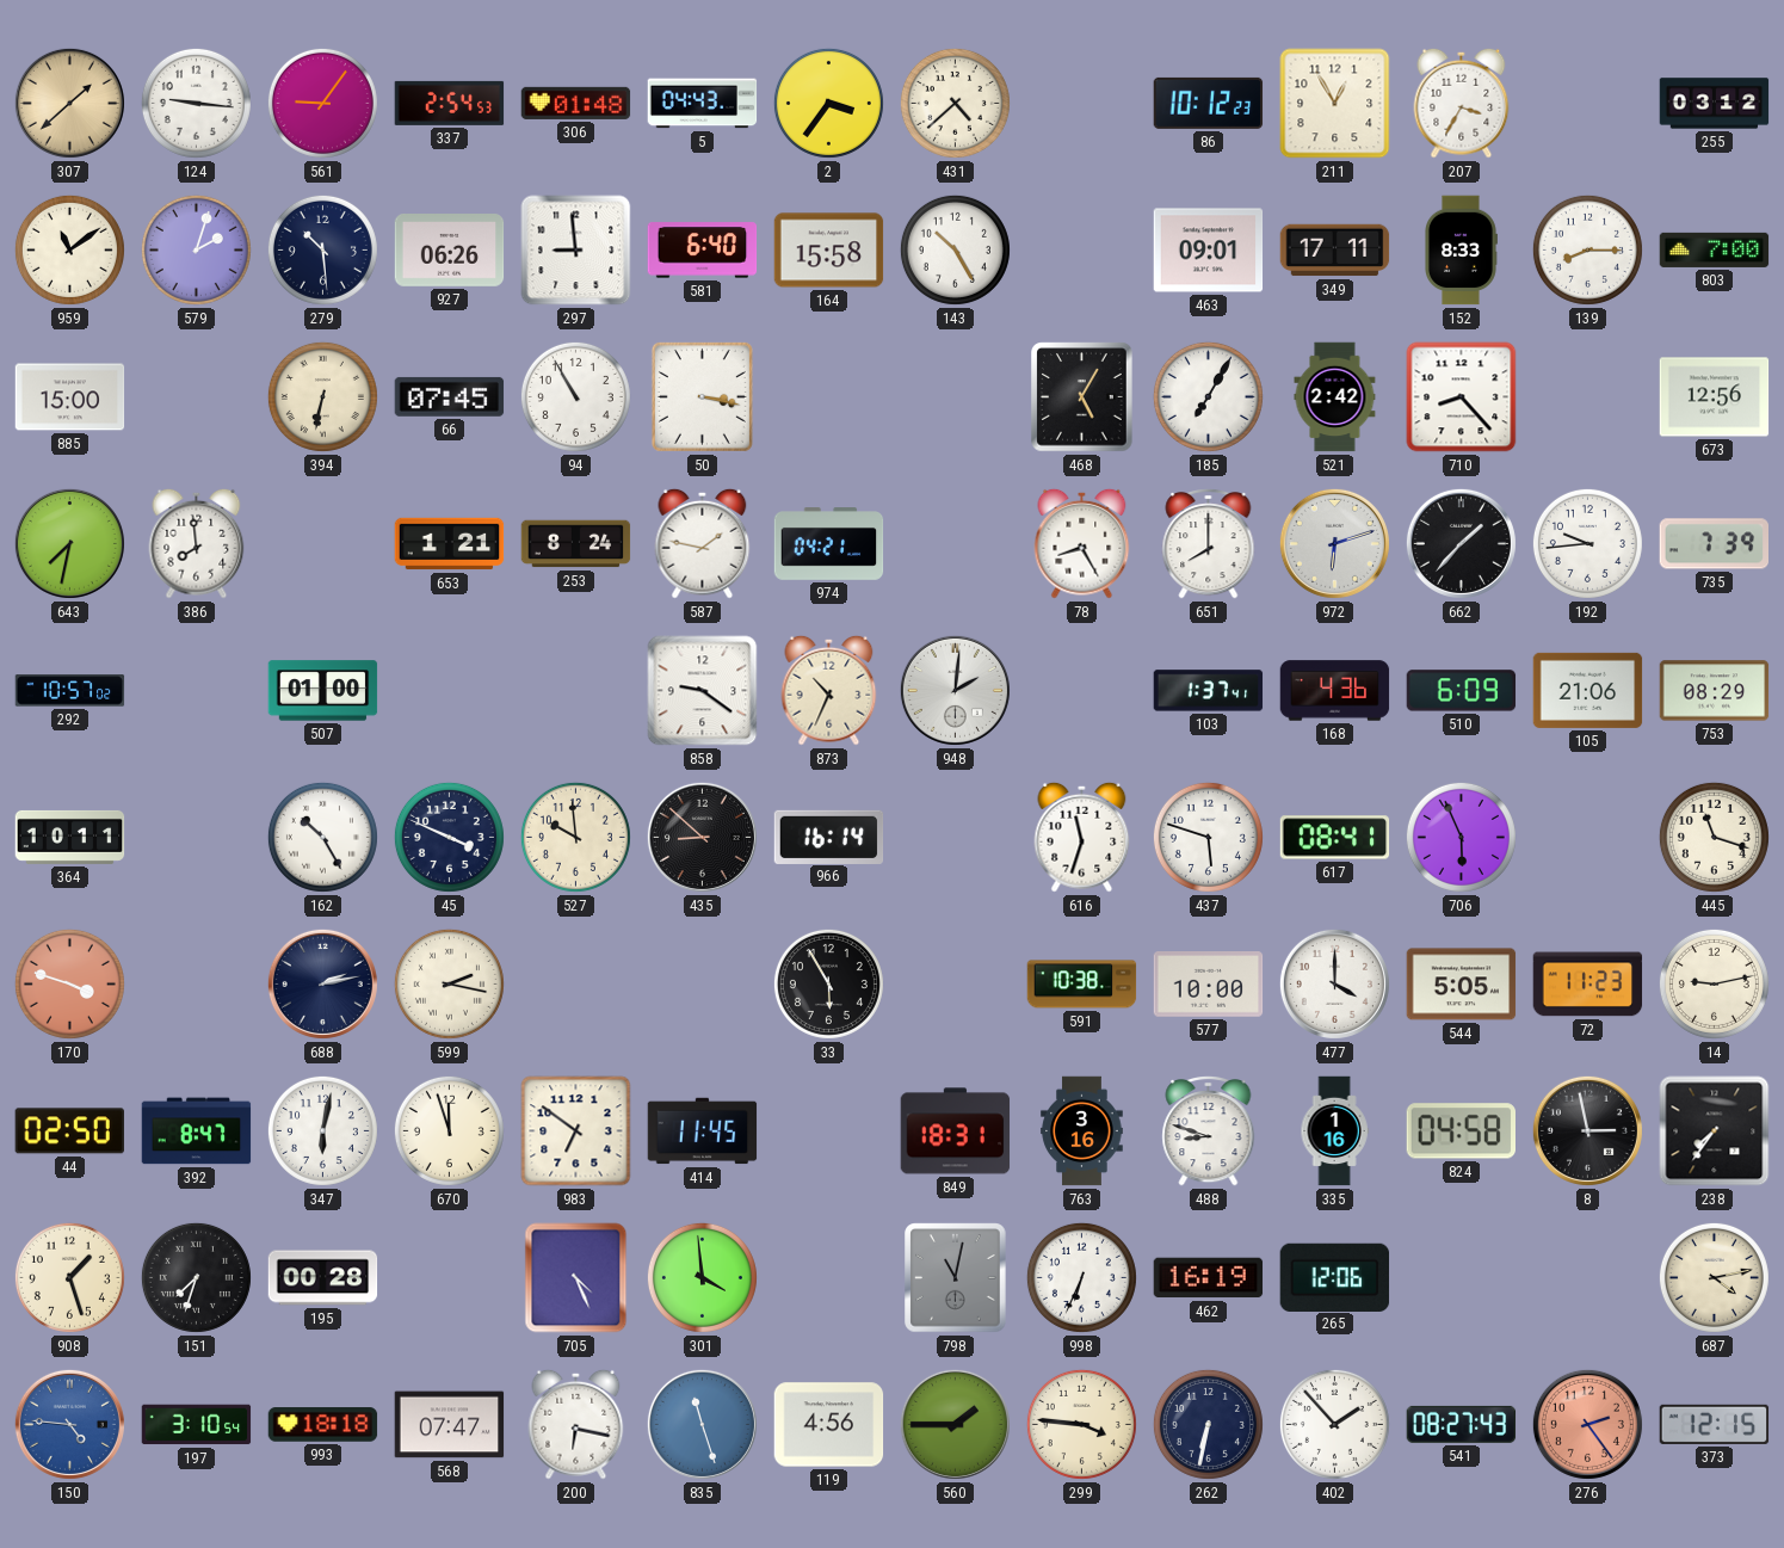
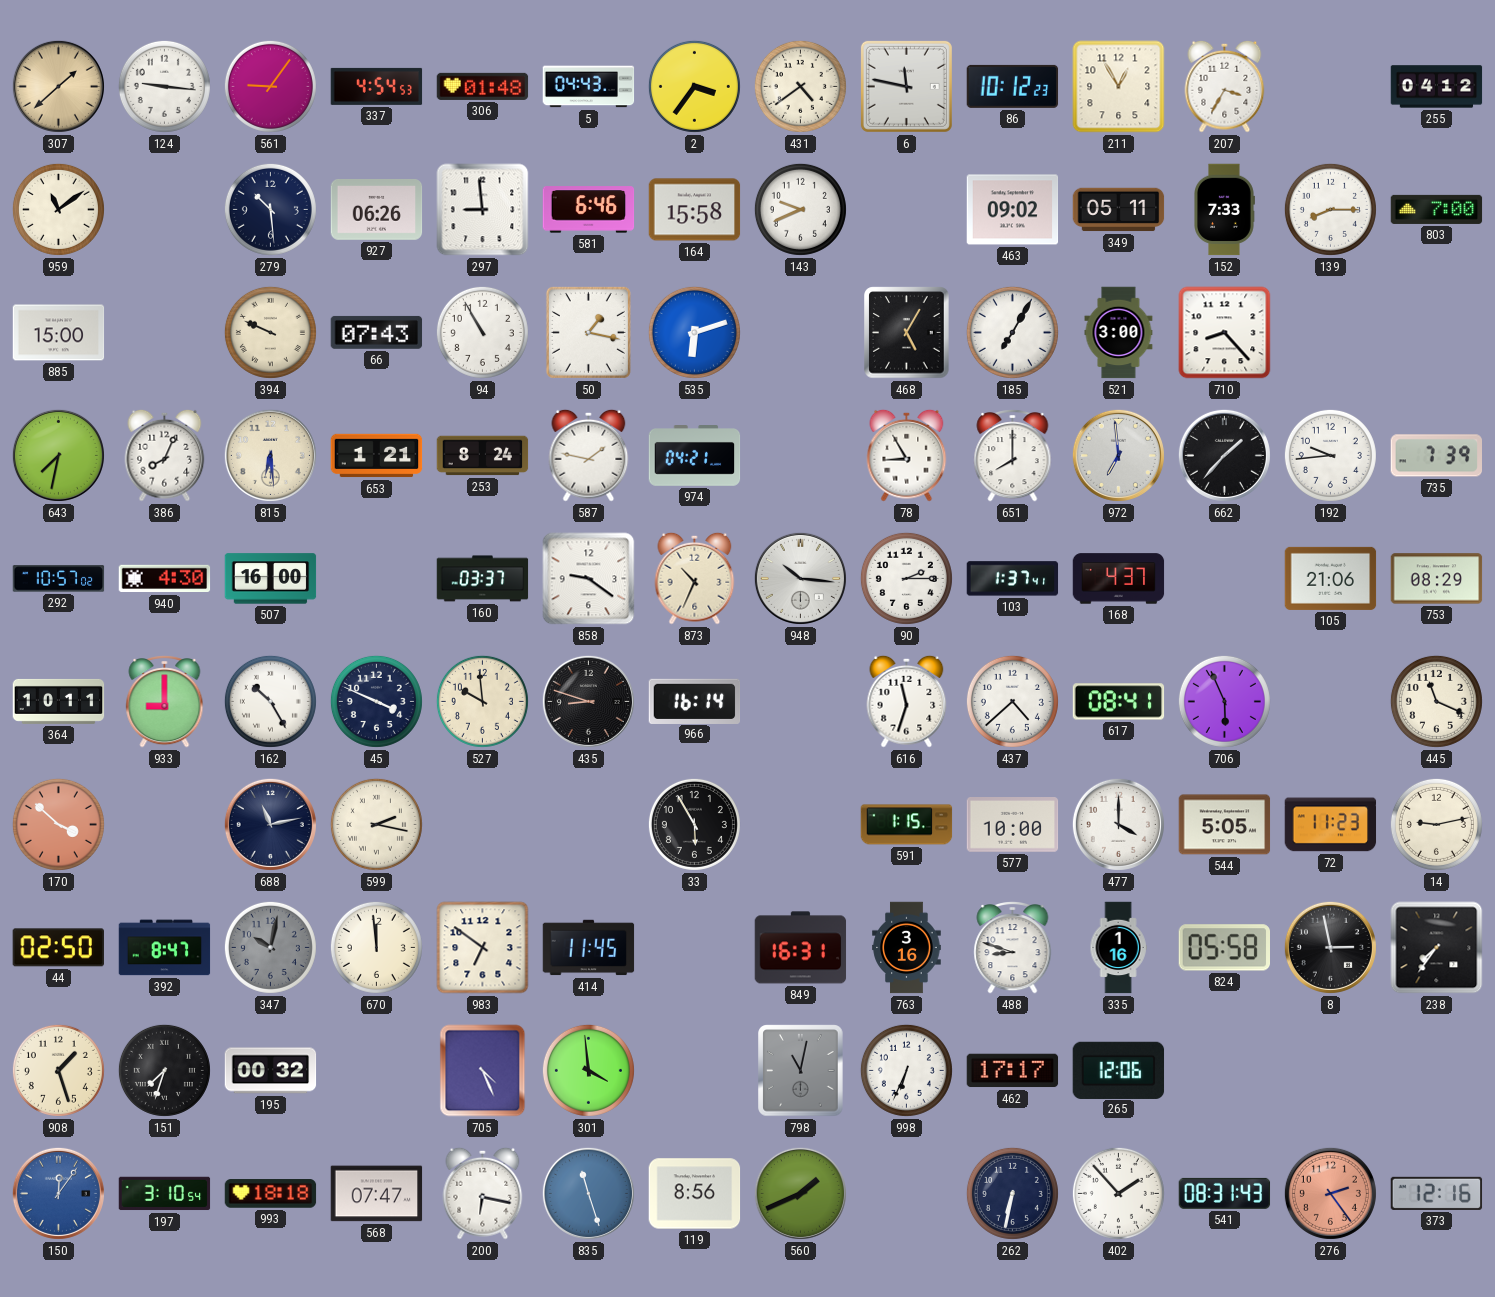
337: 2:54 -> 4:54
431: 4:38 -> 4:39
6: none -> 11:47
255: 03:12 -> 04:12
579: 2:03 -> none
581: 6:40 -> 6:46
143: 10:25 -> 9:41
463: 09:01 -> 09:02
349: 17:11 -> 05:11
152: 8:33 -> 7:33
394: 6:32 -> 9:49
66: 07:45 -> 07:43
50: 3:17 -> 1:17
535: none -> 6:12
521: 2:42 -> 3:00
673: 12:56 -> none
386: 7:59 -> 8:04
815: none -> 6:29
78: 8:25 -> 8:55
972: 6:12 -> 6:59
940: none -> 4:30
507: 01:00 -> 16:00
160: none -> 03:37
948: 2:01 -> 10:16
90: none -> 2:15
168: 4:36 -> 4:37
510: 6:09 -> none
933: none -> 9:00
435: 8:52 -> 8:48
437: 5:48 -> 4:38
445: 11:18 -> 11:19
170: 3:48 -> 3:52
688: 2:13 -> 11:13
591: 10:38 -> 1:15
347: 6:02 -> 10:02
347 dial: white -> grey
670: 11:57 -> 11:59
849: 18:31 -> 16:31
824: 04:58 -> 05:58
195: 00:28 -> 00:32
462: 16:19 -> 17:17
687: 4:13 -> none
150: 4:46 -> 12:06
119: 4:56 -> 8:56
560: 1:45 -> 1:41
299: 3:46 -> none
541: 08:27 -> 08:31
373: 12:15 -> 12:16
